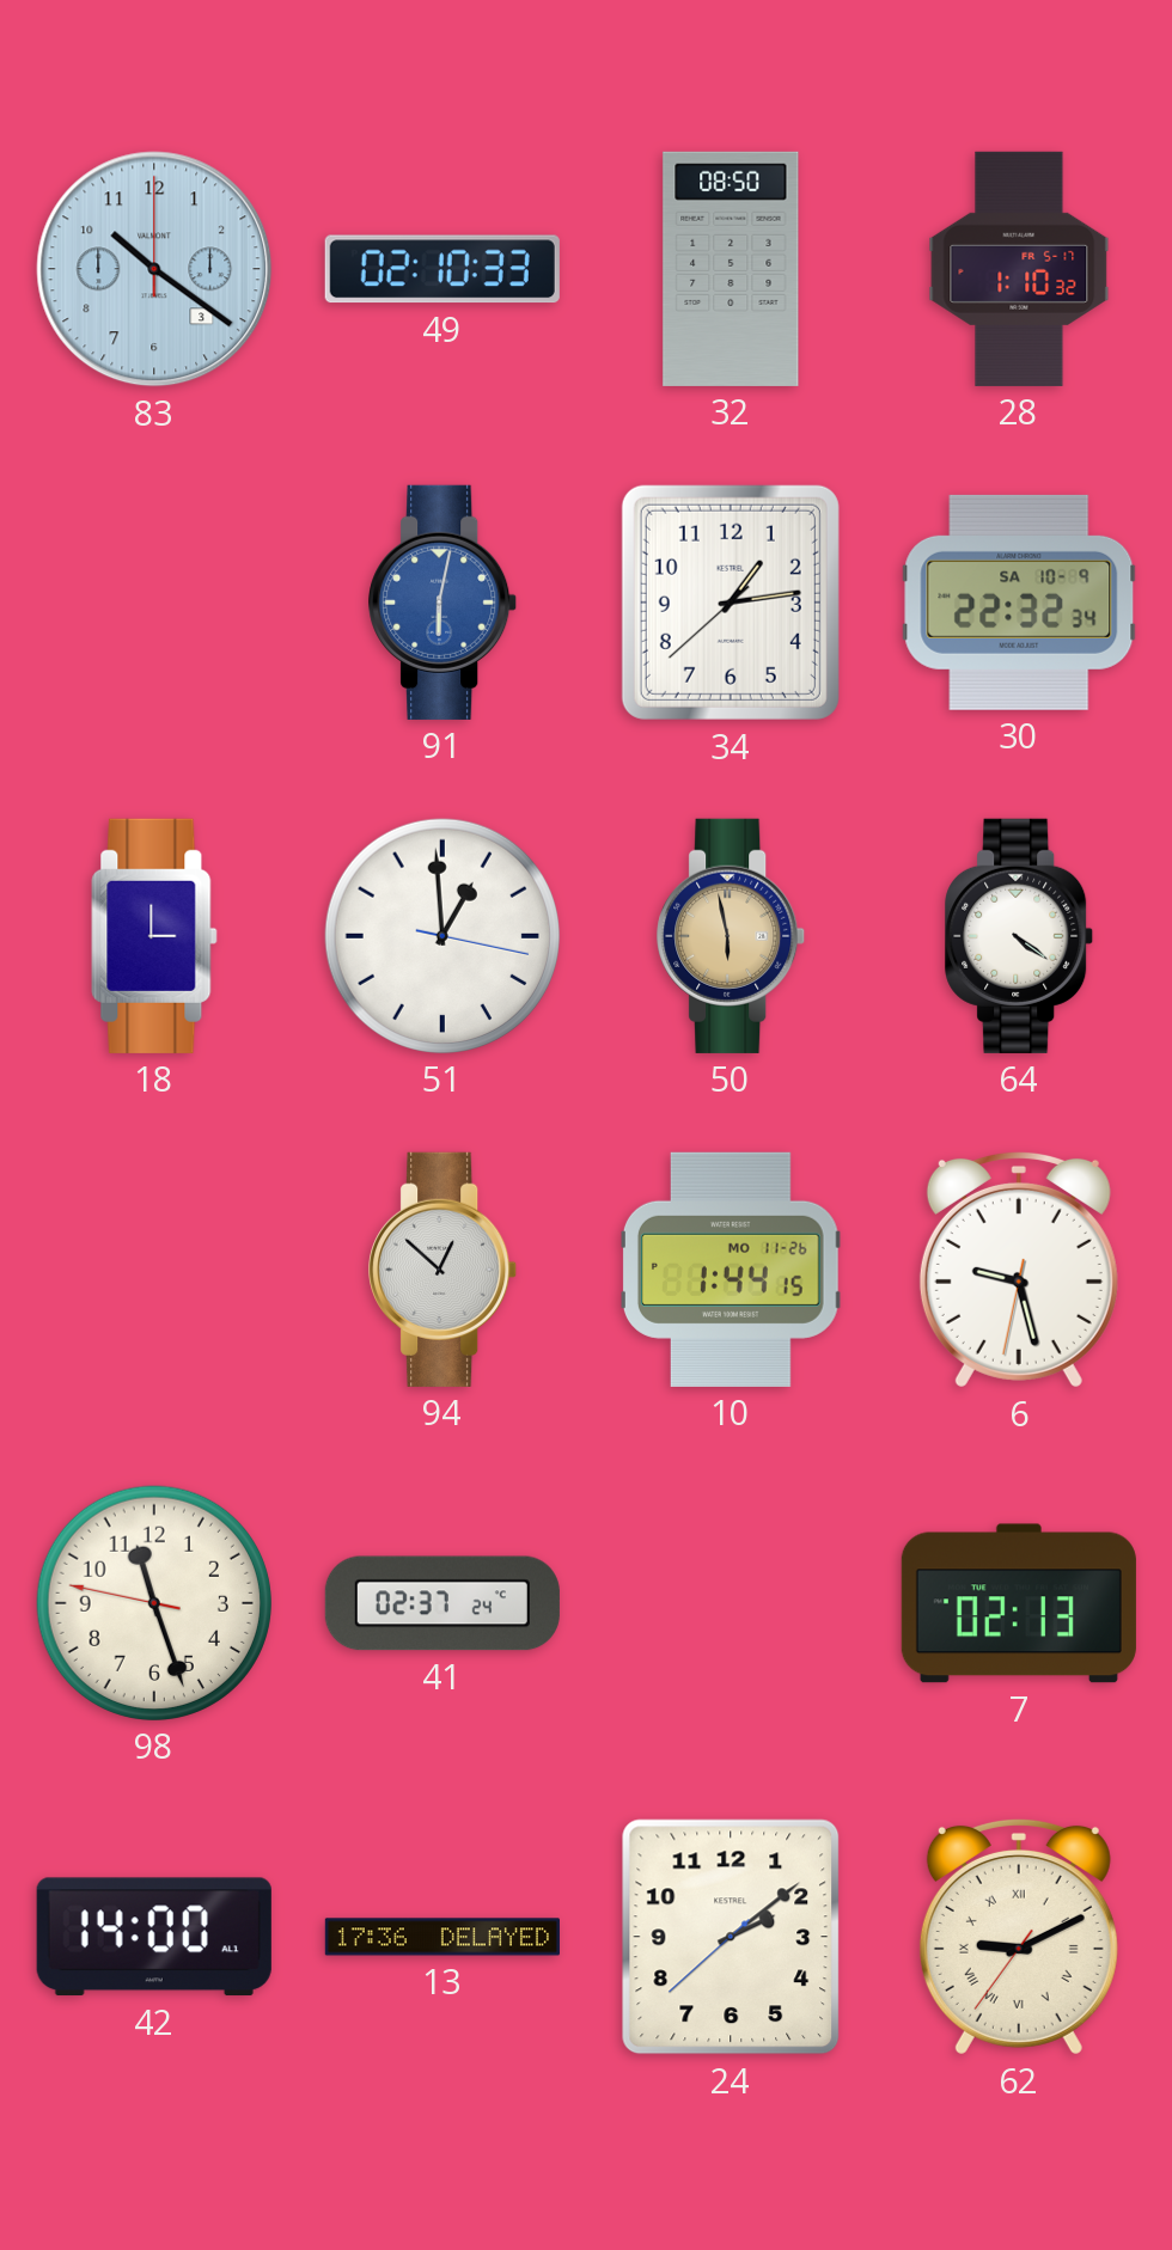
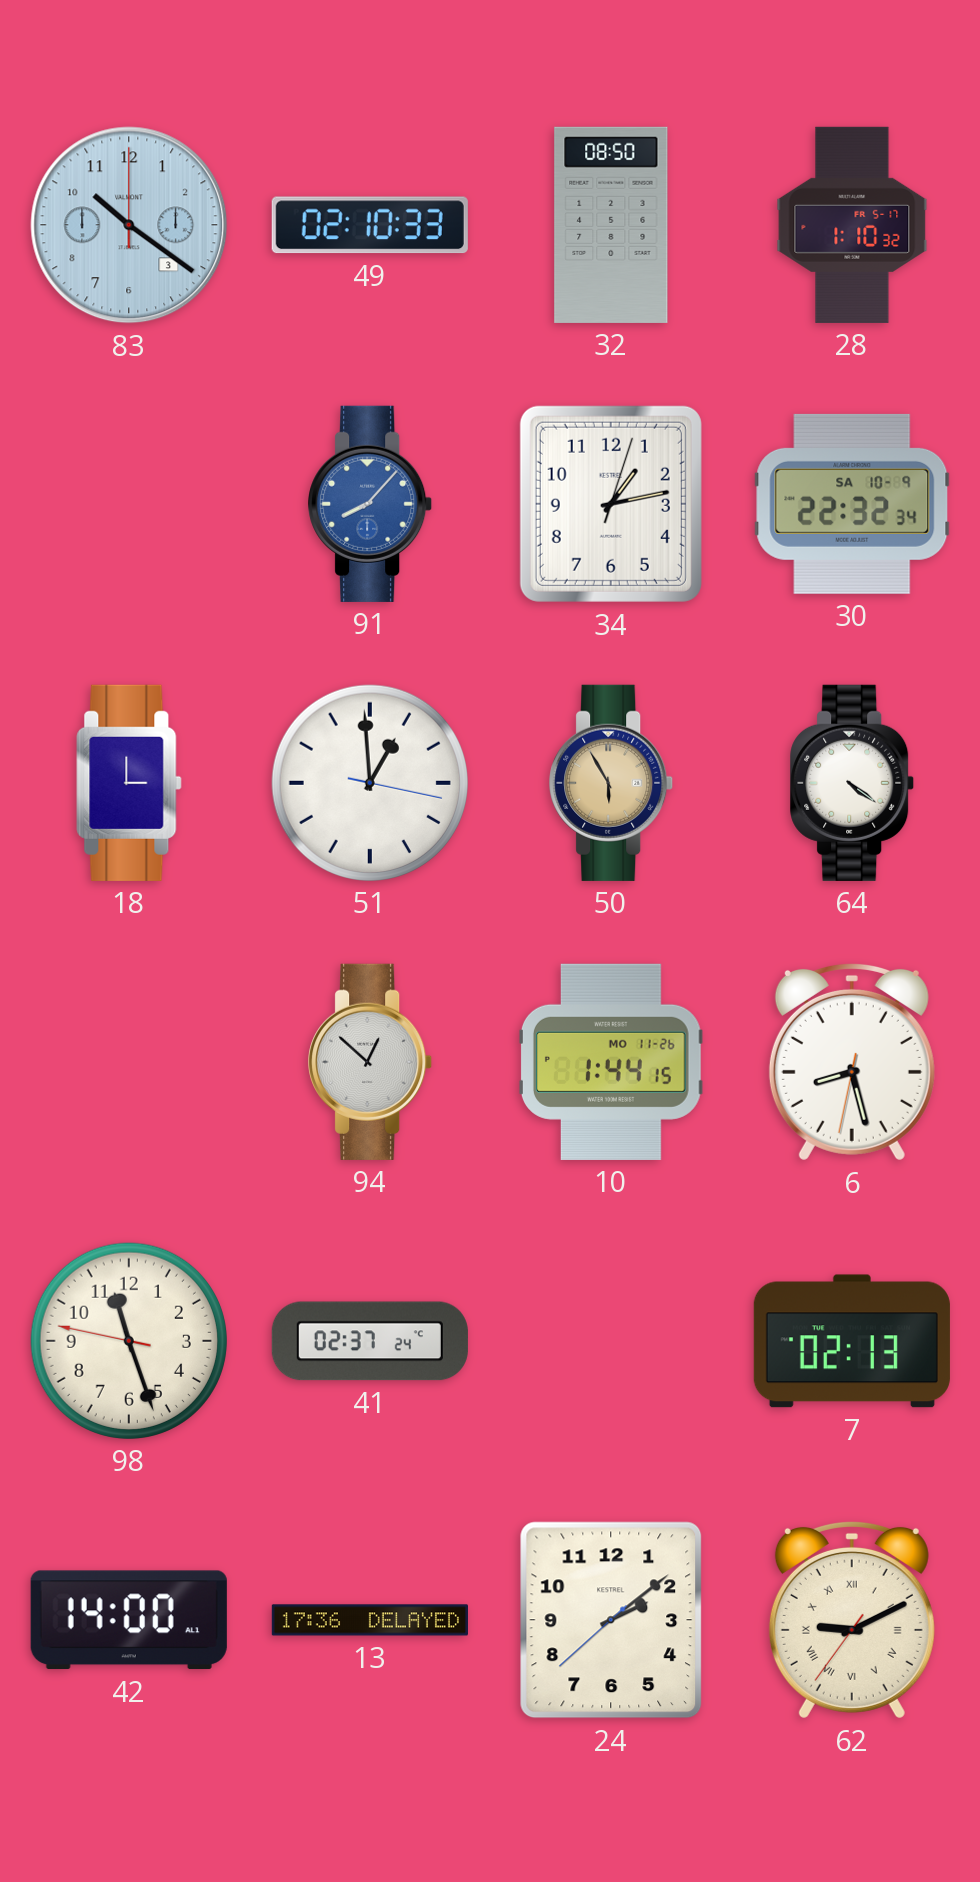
91: 6:02 -> 8:07
34: 1:13:38 -> 1:13:03
50: 5:58 -> 5:55
6: 9:27 -> 8:27
